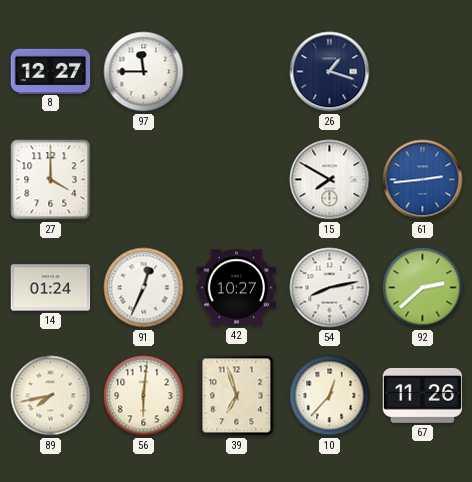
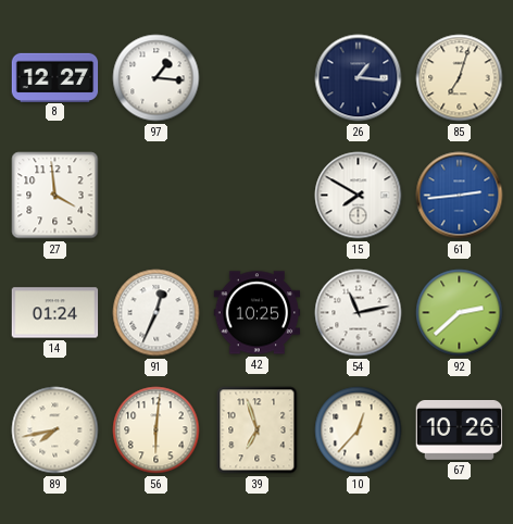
97: 11:45 -> 1:16
26: 1:18 -> 1:16
85: none -> 7:03
27: 4:00 -> 3:59
42: 10:27 -> 10:25
54: 8:13 -> 11:13
67: 11:26 -> 10:26
